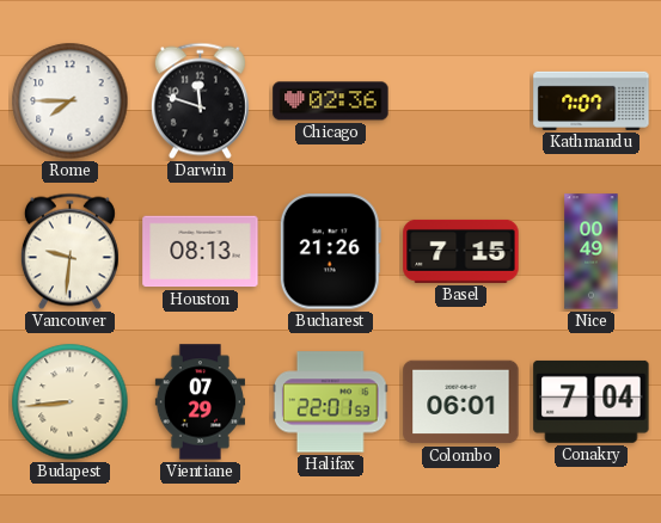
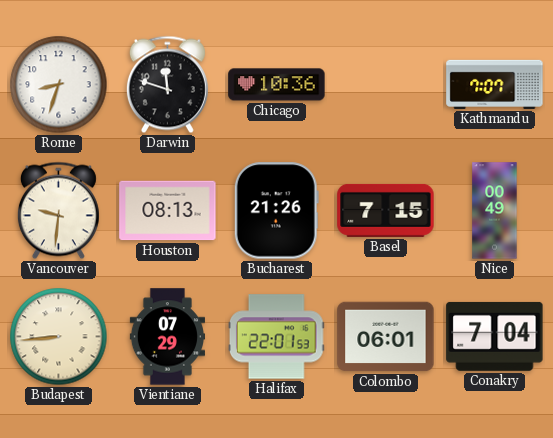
Rome: 7:45 -> 8:33
Chicago: 02:36 -> 10:36
